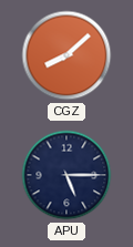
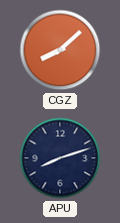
APU: 5:15 -> 8:12
